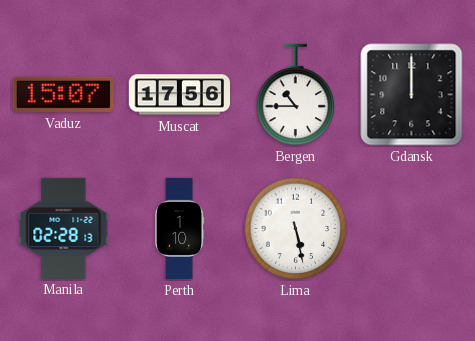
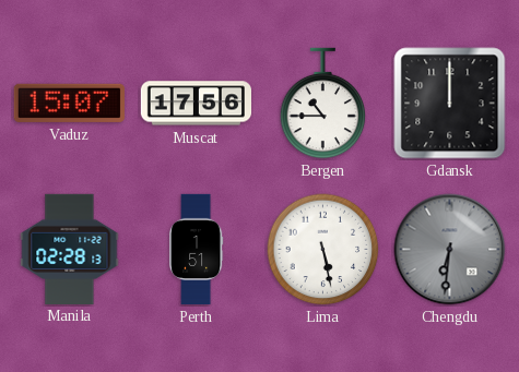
Perth: 1:10 -> 1:51
Chengdu: none -> 6:31
